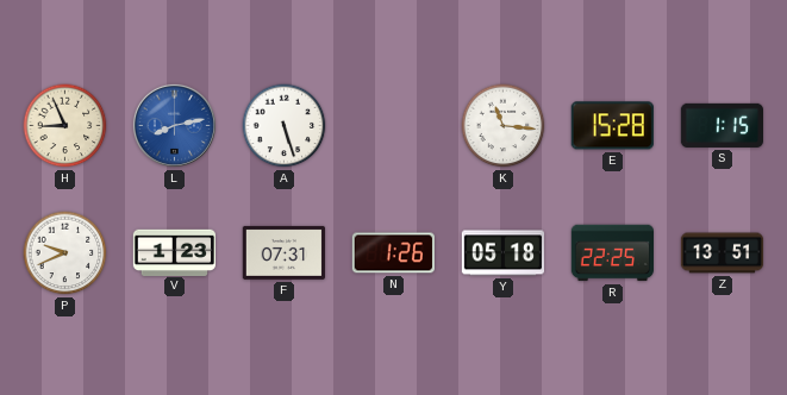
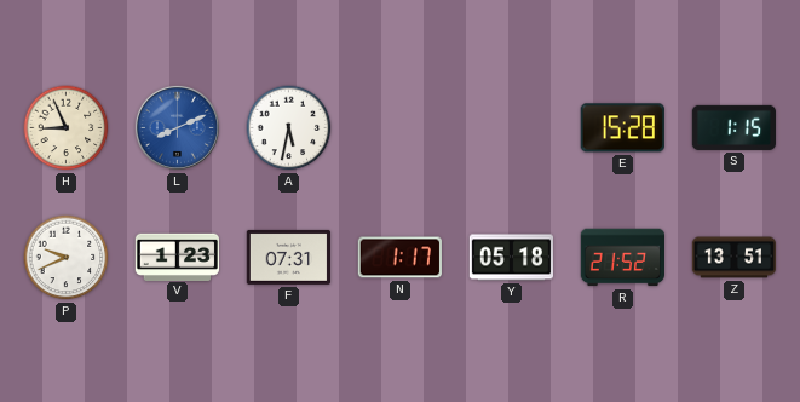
L: 8:13 -> 8:11
A: 5:27 -> 5:32
K: 11:16 -> none
N: 1:26 -> 1:17
R: 22:25 -> 21:52
